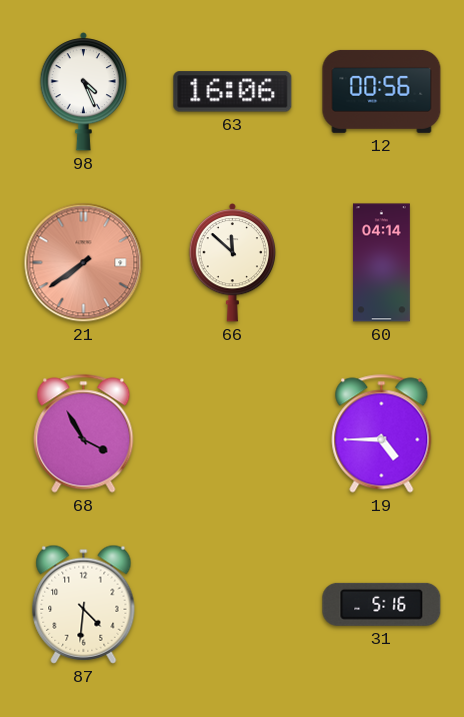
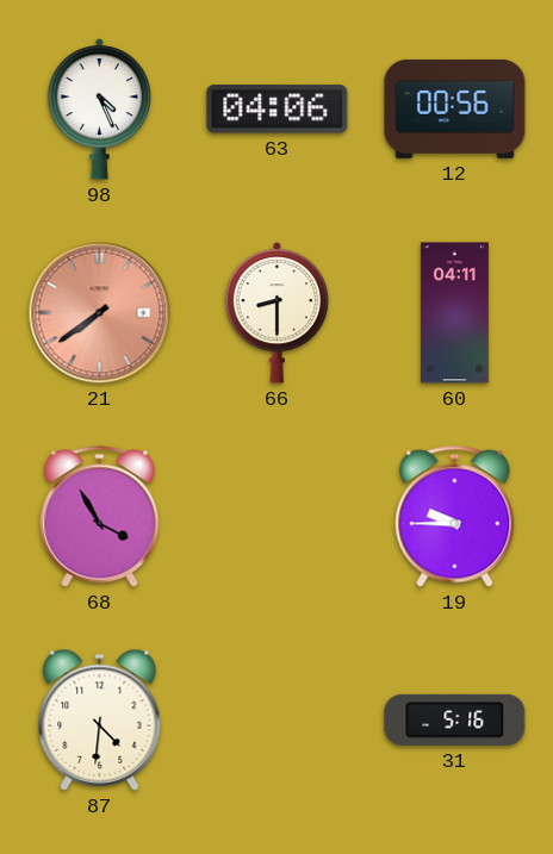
63: 16:06 -> 04:06
66: 11:52 -> 8:30
60: 04:14 -> 04:11
19: 4:45 -> 9:45
